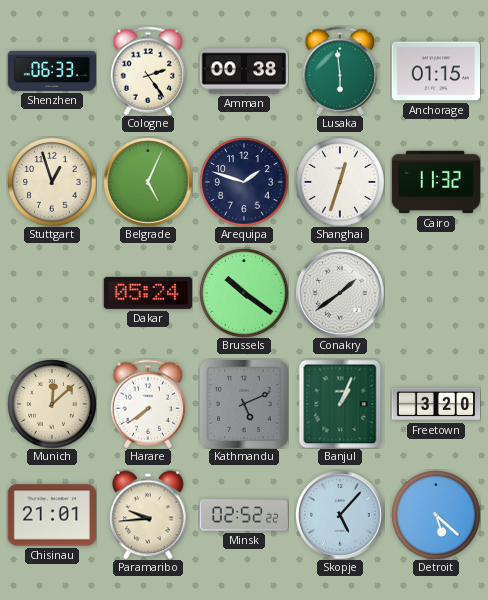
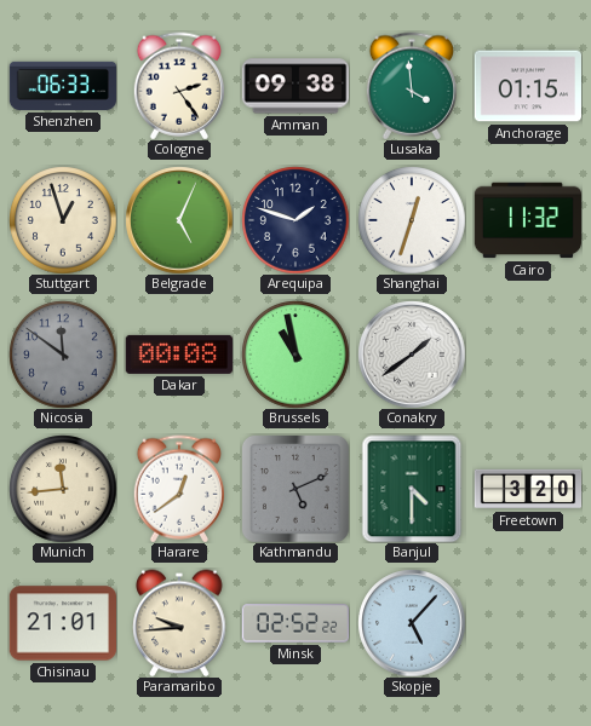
Amman: 00:38 -> 09:38
Lusaka: 5:59 -> 3:59
Nicosia: none -> 11:51
Dakar: 05:24 -> 00:08
Brussels: 10:21 -> 10:58
Munich: 12:08 -> 11:44
Harare: 7:39 -> 12:39
Banjul: 1:04 -> 4:30
Detroit: 5:22 -> none
